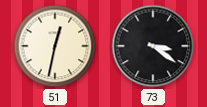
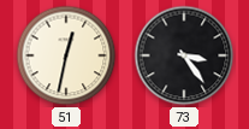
73: 3:21 -> 3:24
